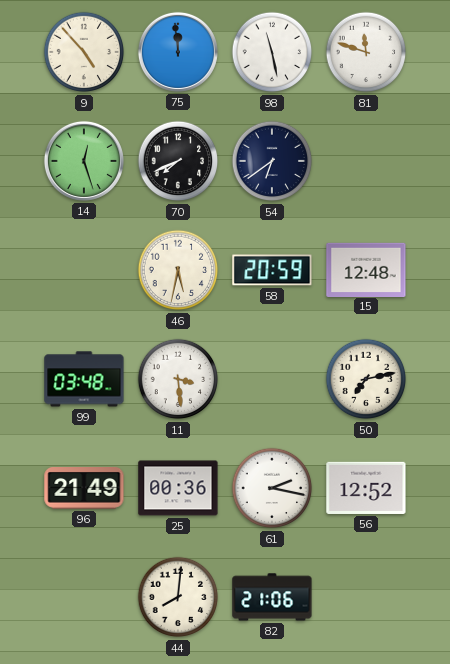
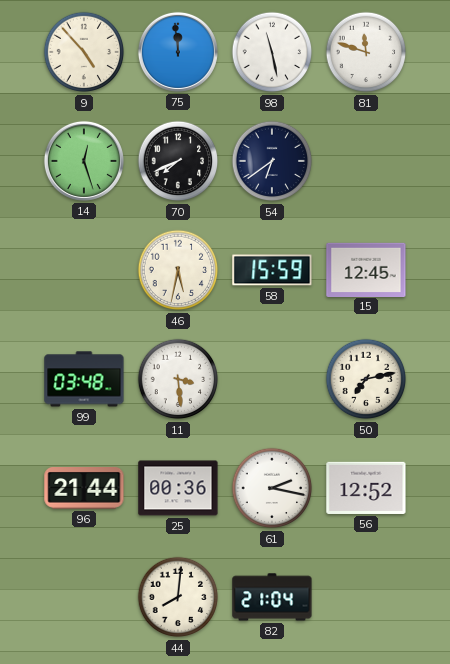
58: 20:59 -> 15:59
15: 12:48 -> 12:45
96: 21:49 -> 21:44
82: 21:06 -> 21:04
